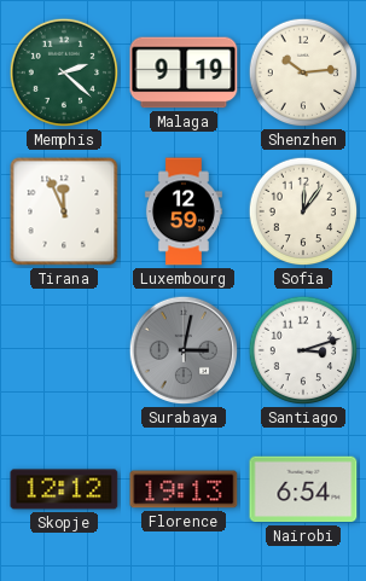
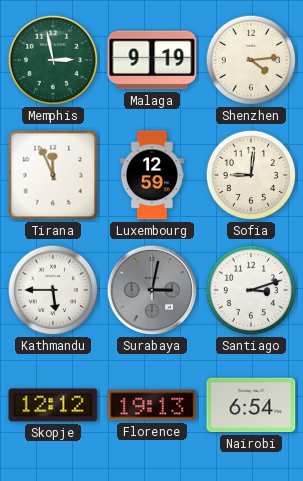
Memphis: 2:22 -> 2:58
Shenzhen: 10:14 -> 4:14
Sofia: 12:06 -> 9:01
Kathmandu: none -> 5:45
